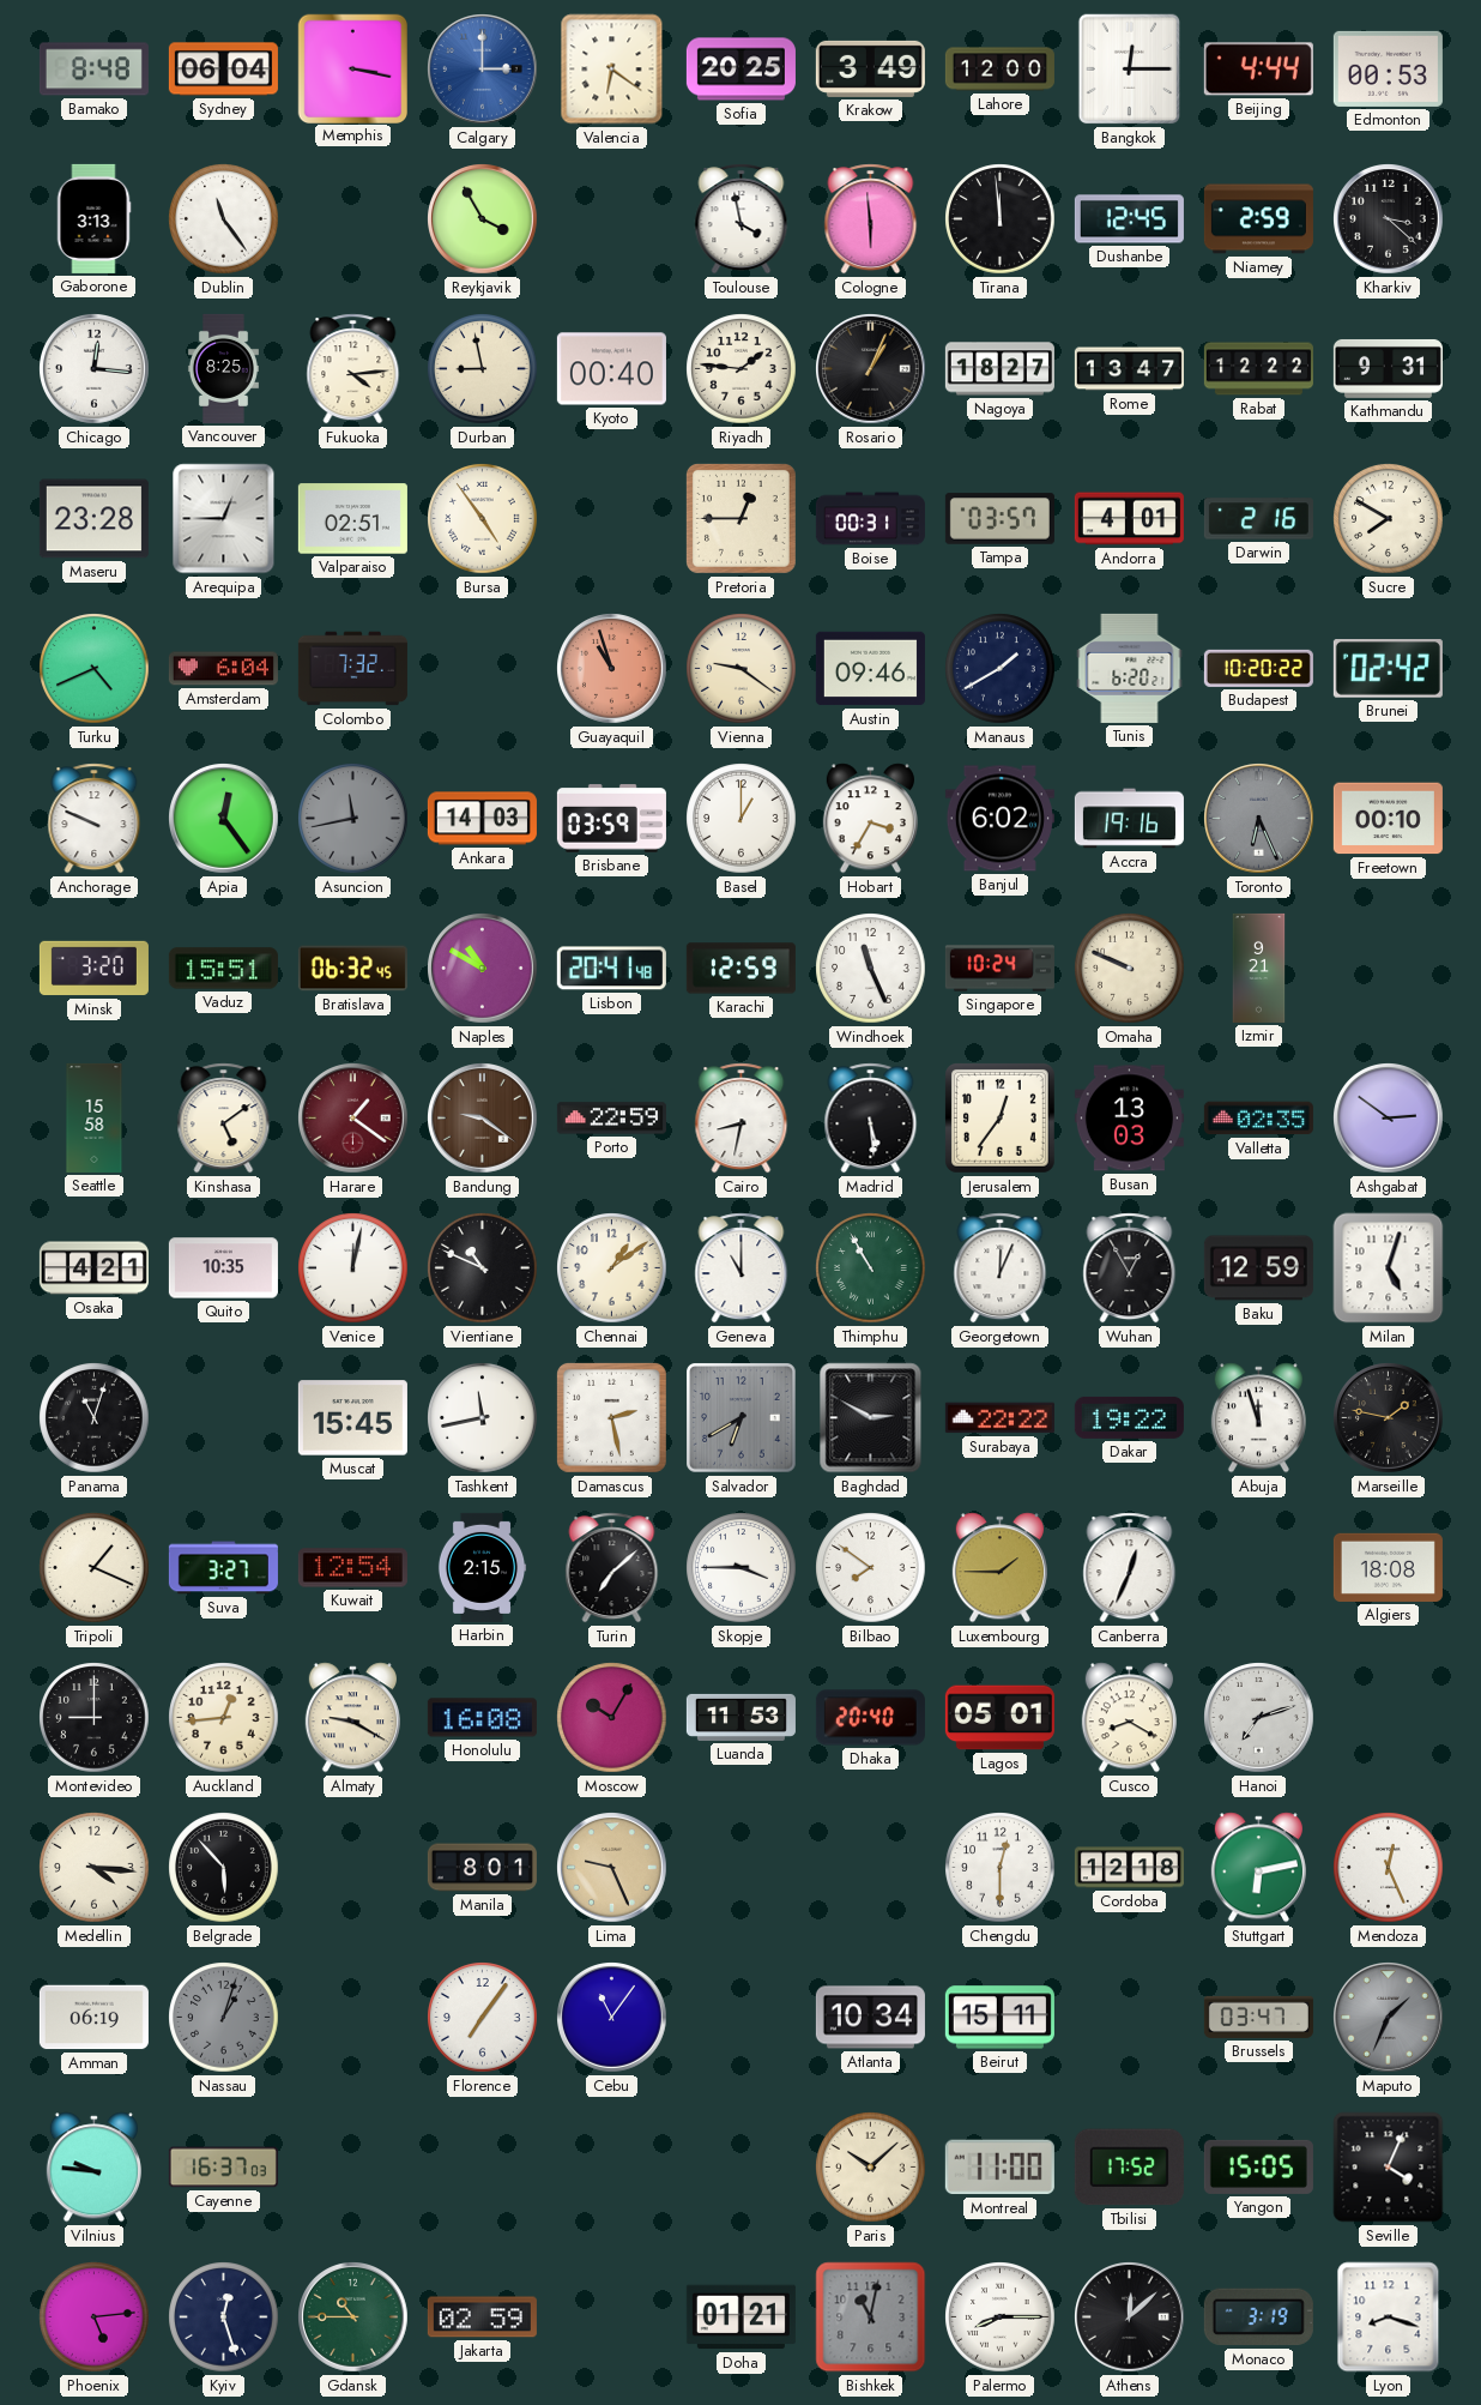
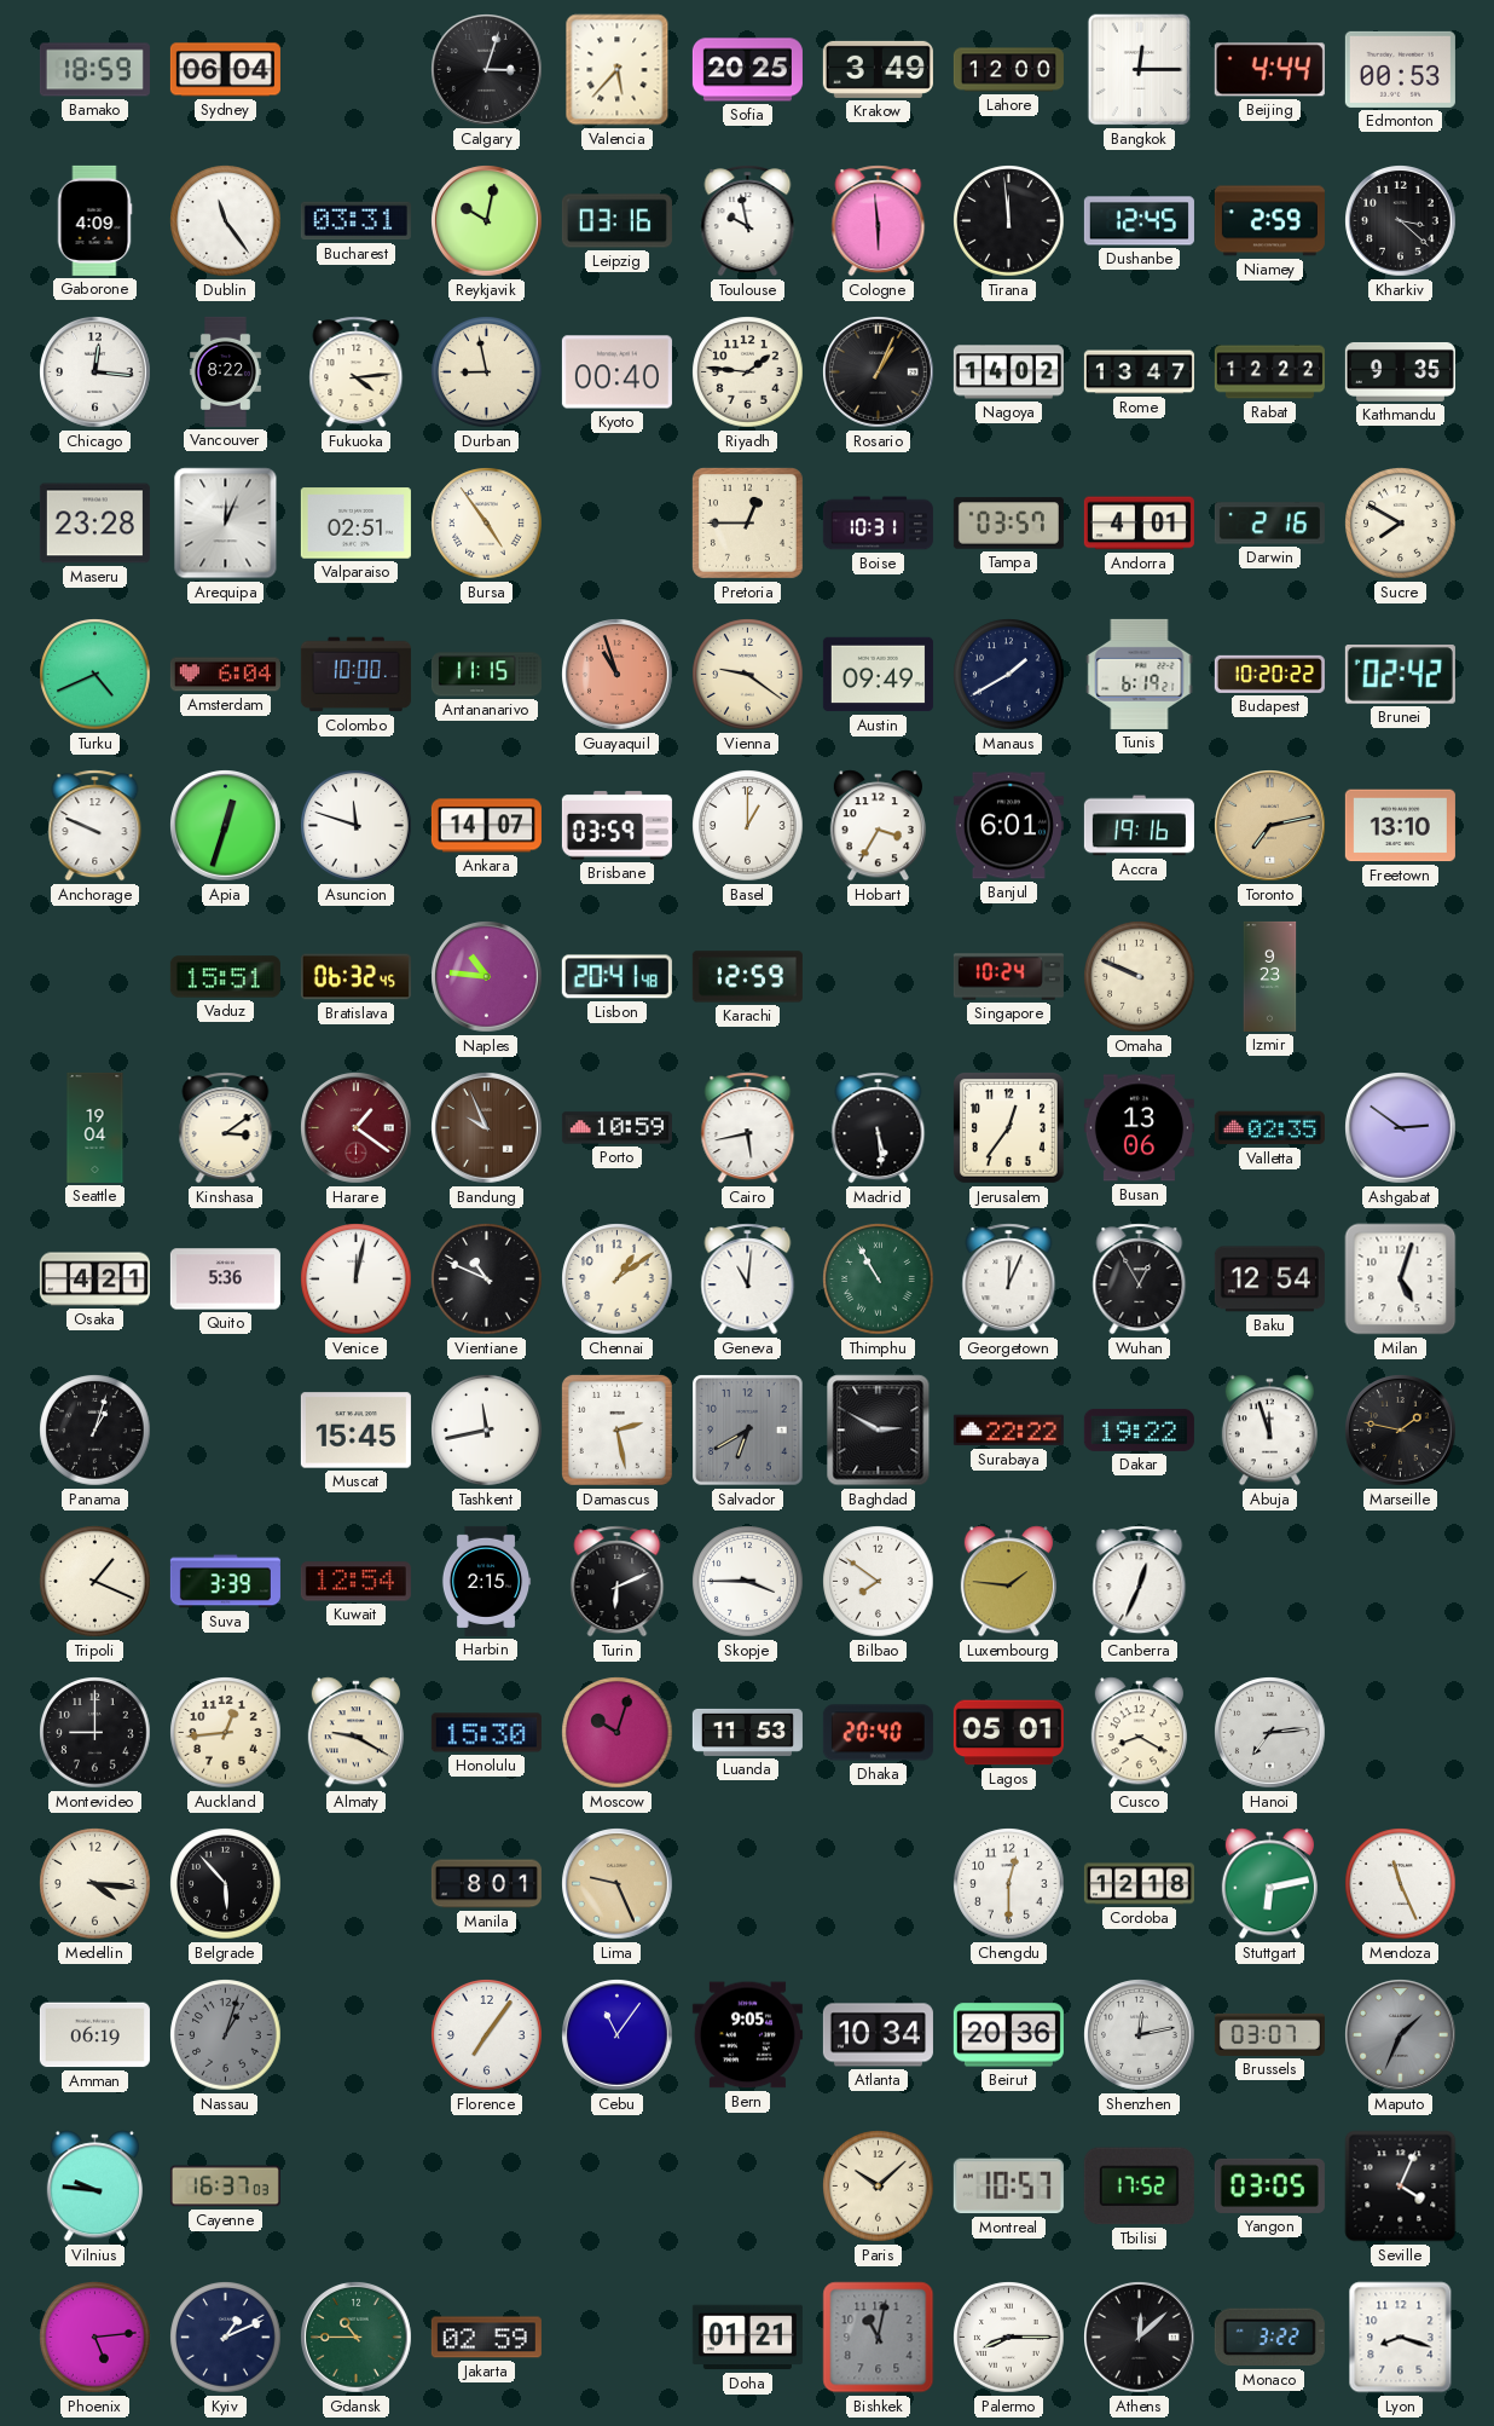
Bamako: 8:48 -> 18:59
Memphis: 3:17 -> none
Calgary: 3:00 -> 3:03
Calgary dial: blue -> black
Valencia: 6:21 -> 5:37
Gaborone: 3:13 -> 4:09
Bucharest: none -> 03:31
Reykjavik: 3:55 -> 10:02
Leipzig: none -> 03:16
Toulouse: 3:58 -> 9:58
Vancouver: 8:25 -> 8:22
Nagoya: 18:27 -> 14:02
Kathmandu: 9:31 -> 9:35
Arequipa: 12:45 -> 12:04
Boise: 00:31 -> 10:31
Colombo: 7:32 -> 10:00
Antananarivo: none -> 11:15
Austin: 09:46 -> 09:49
Tunis: 6:20 -> 6:19
Apia: 12:24 -> 12:33
Asuncion: 11:43 -> 11:48
Asuncion dial: grey -> white
Ankara: 14:03 -> 14:07
Banjul: 6:02 -> 6:01
Toronto: 6:26 -> 7:13
Toronto dial: grey -> champagne
Freetown: 00:10 -> 13:10
Minsk: 3:20 -> none
Naples: 10:50 -> 10:46
Windhoek: 11:26 -> none
Izmir: 9:21 -> 9:23
Seattle: 15:58 -> 19:04
Kinshasa: 5:09 -> 3:09
Bandung: 9:21 -> 9:56
Porto: 22:59 -> 10:59
Cairo: 8:32 -> 5:43
Busan: 13:03 -> 13:06
Quito: 10:35 -> 5:36
Geneva: 11:00 -> 11:01
Baku: 12:59 -> 12:54
Panama: 11:03 -> 1:03
Suva: 3:27 -> 3:39
Turin: 7:08 -> 6:11
Luxembourg: 1:45 -> 1:46
Algiers: 18:08 -> none
Honolulu: 16:08 -> 15:30
Moscow: 10:05 -> 10:03
Hanoi: 7:12 -> 7:14
Mendoza: 12:26 -> 11:26
Bern: none -> 9:05
Beirut: 15:11 -> 20:36
Shenzhen: none -> 12:13
Brussels: 03:47 -> 03:07
Montreal: 11:00 -> 10:57
Yangon: 15:05 -> 03:05
Kyiv: 12:27 -> 1:11
Monaco: 3:19 -> 3:22
